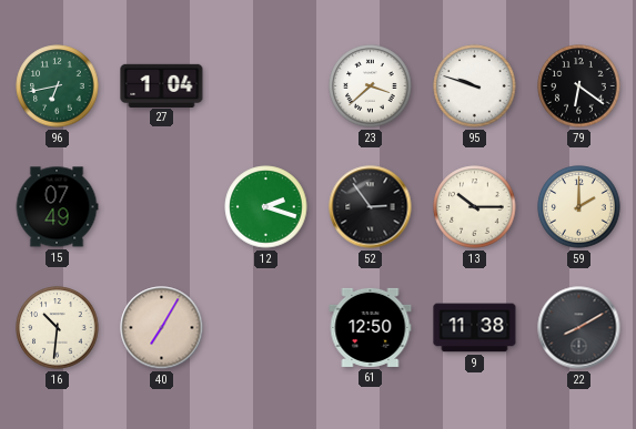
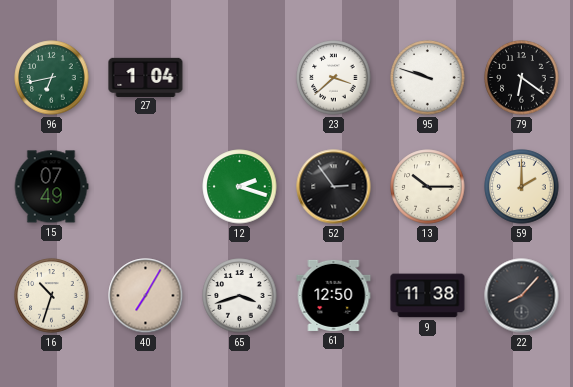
16: 10:31 -> 10:33
65: none -> 3:42
22: 8:10 -> 8:07
